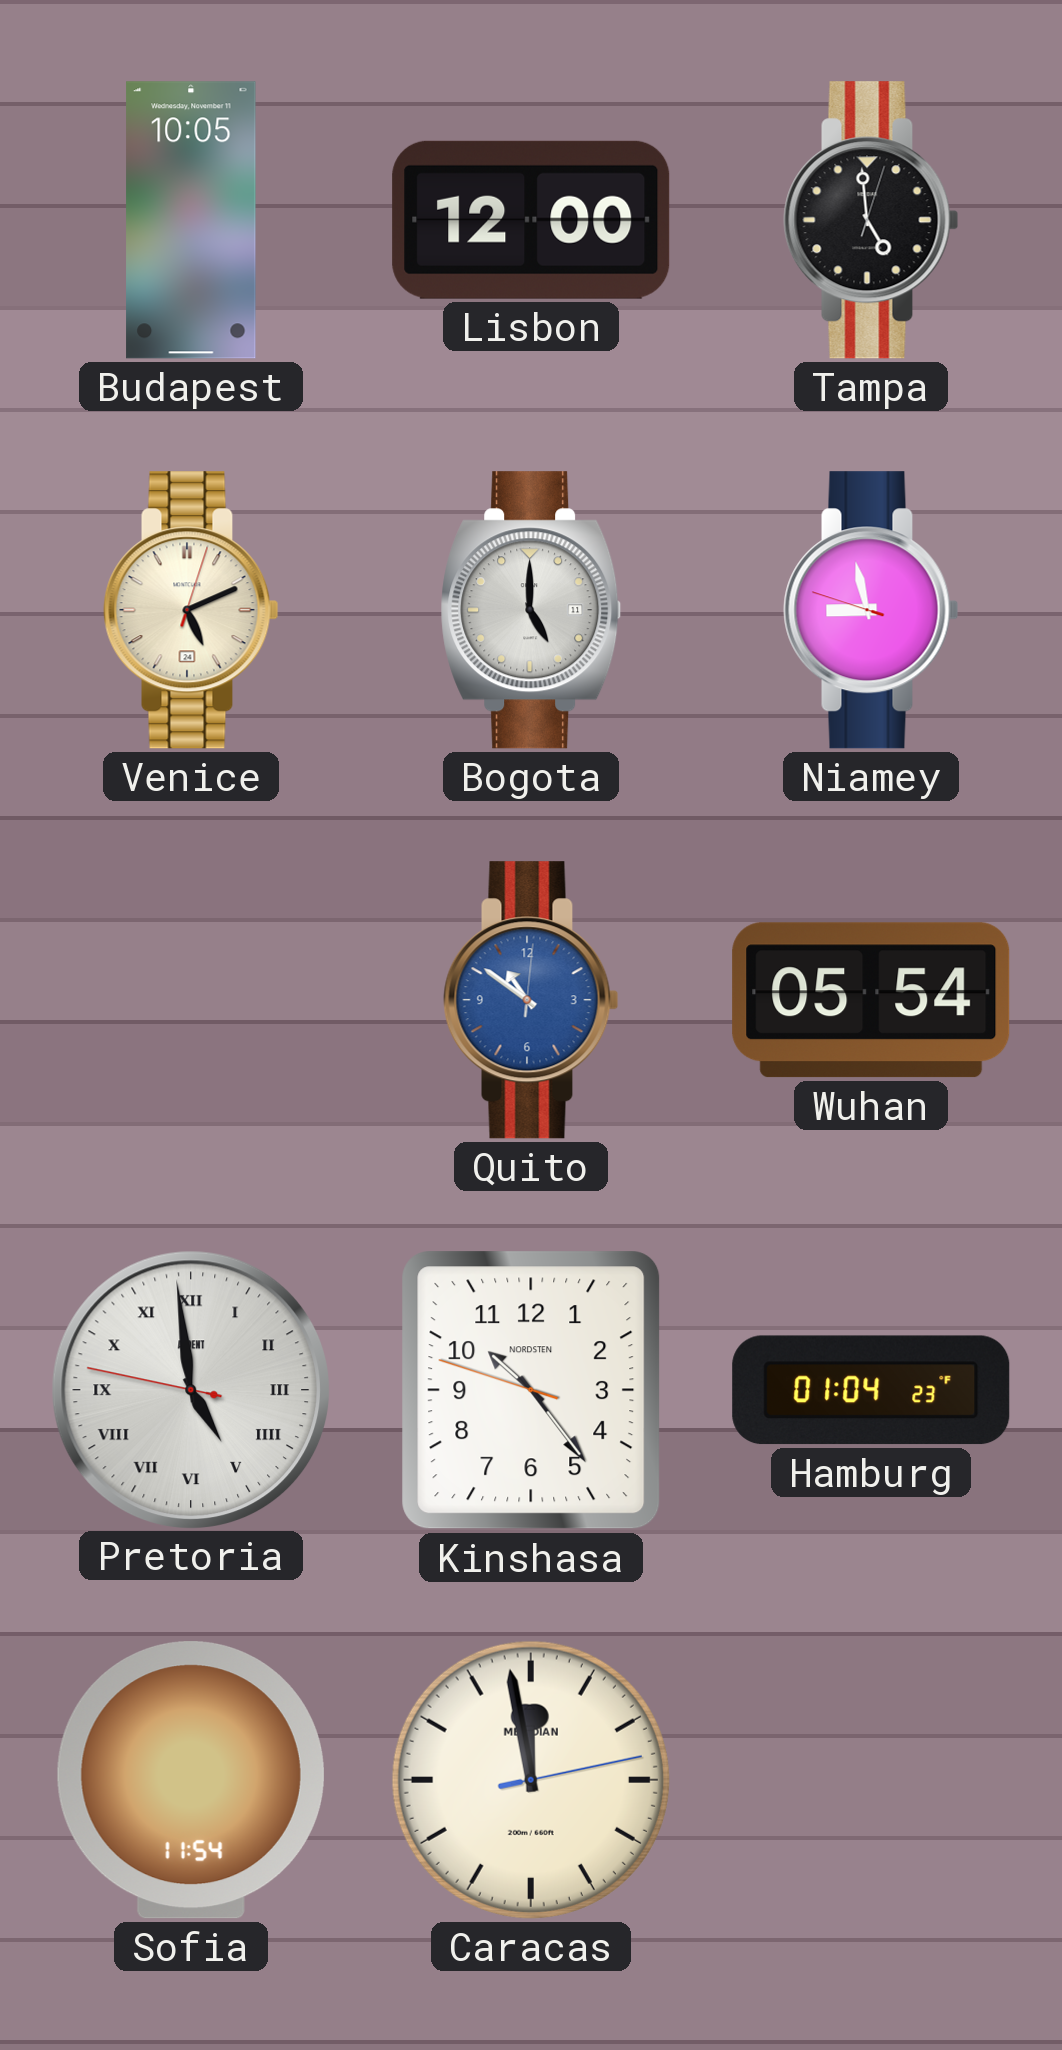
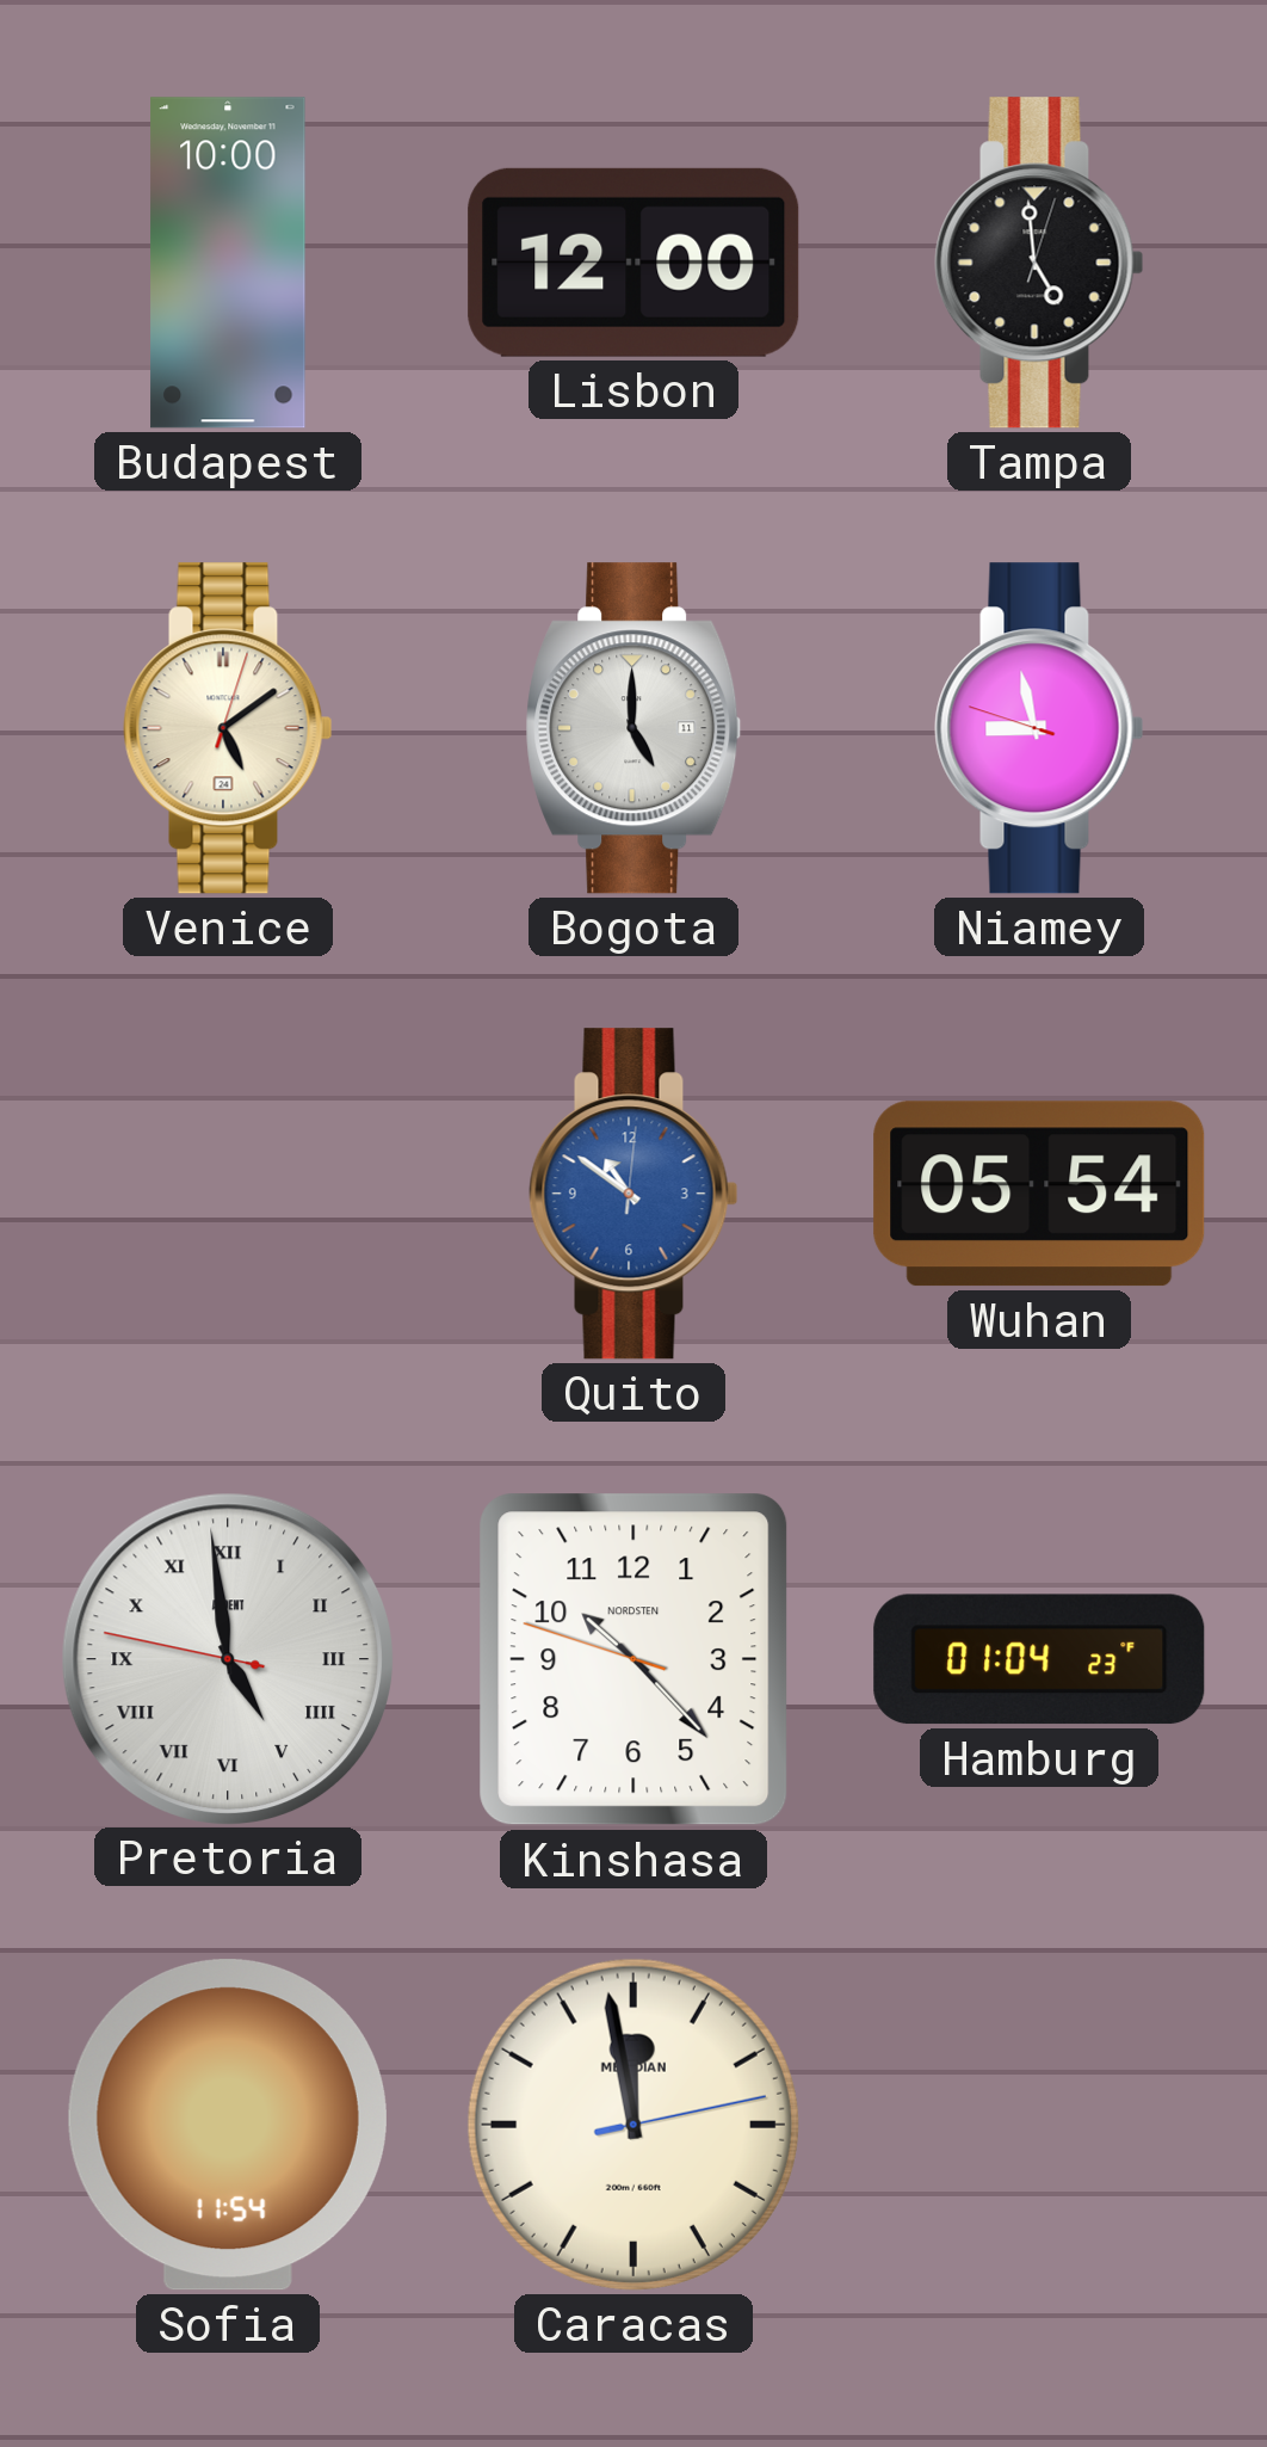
Budapest: 10:05 -> 10:00
Venice: 5:11 -> 5:09
Kinshasa: 10:23 -> 10:22
